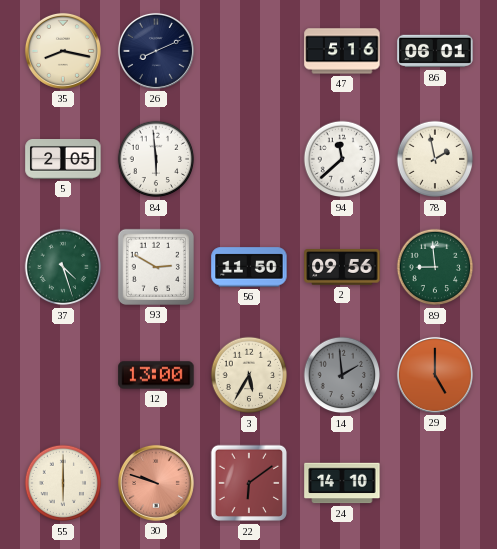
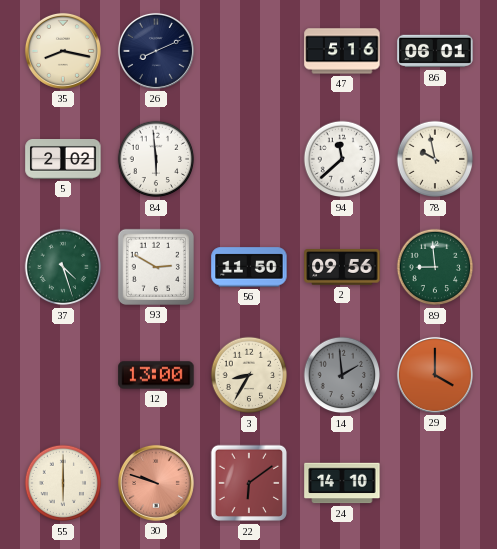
5: 2:05 -> 2:02
78: 1:58 -> 9:58
3: 5:35 -> 8:35
29: 5:00 -> 4:00
